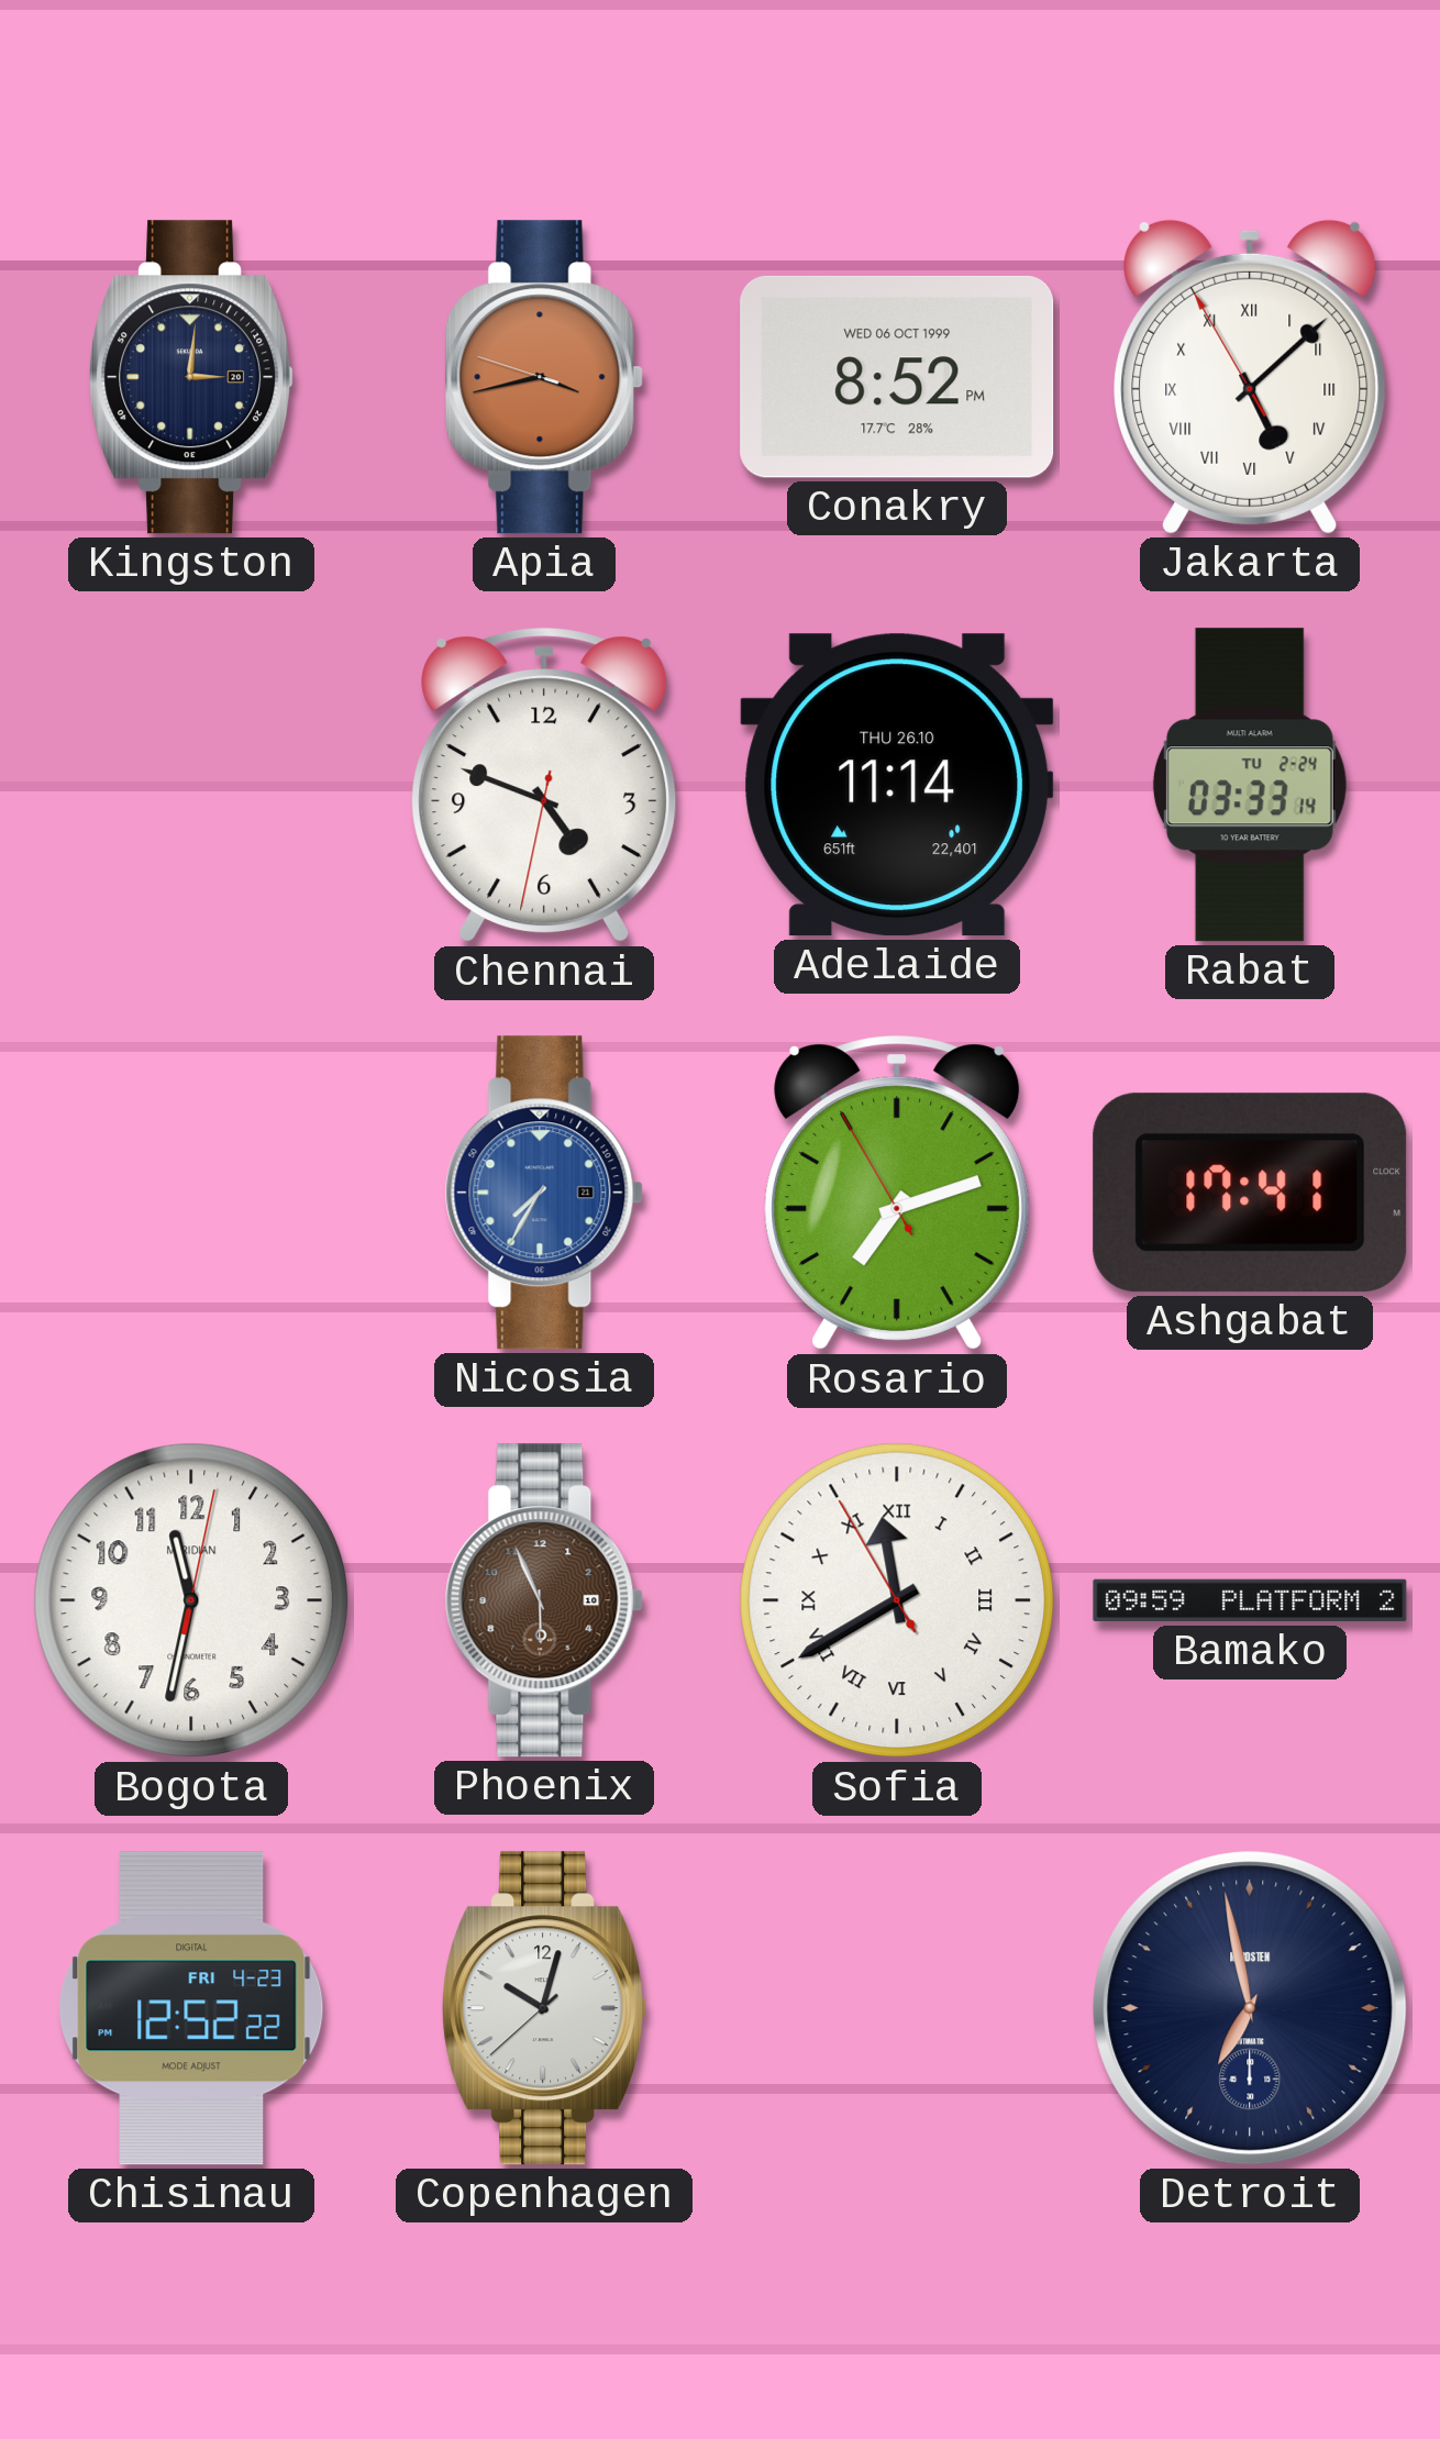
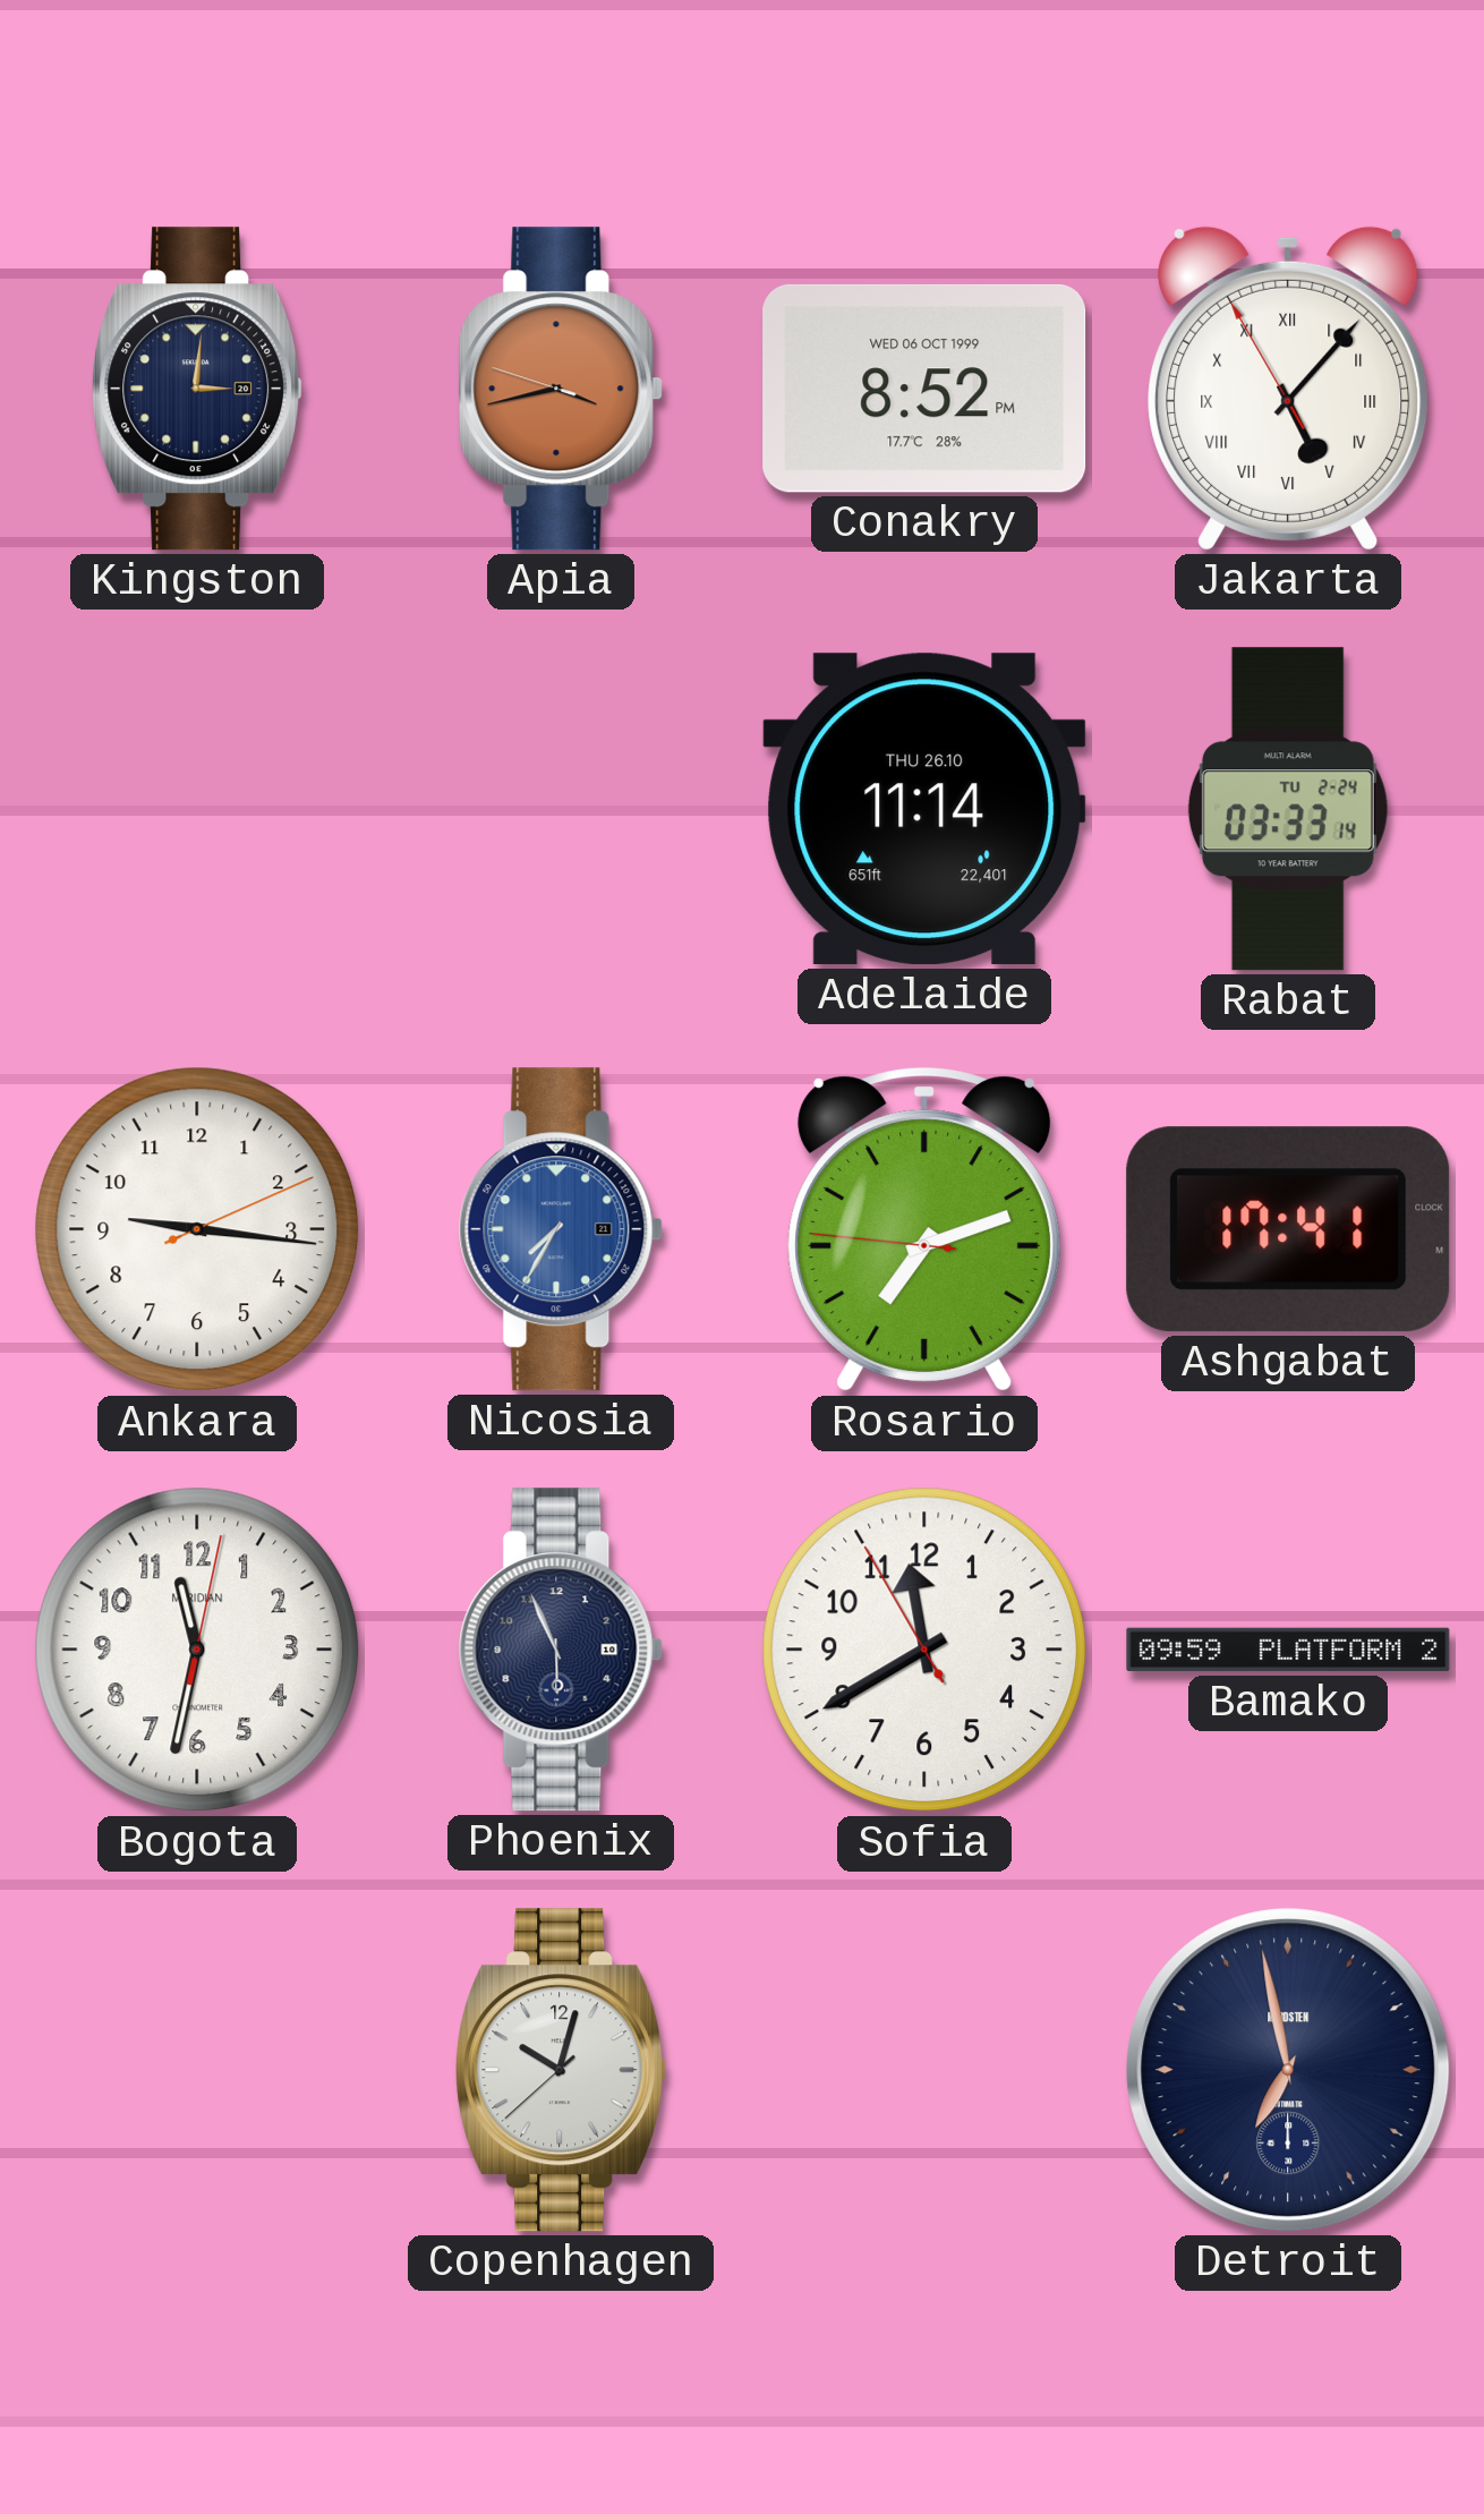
Jakarta: 5:07 -> 5:06
Chennai: 4:48 -> none
Ankara: none -> 9:16
Rosario: 7:11:55 -> 7:11:46
Phoenix dial: brown -> navy
Sofia numerals: Roman -> Arabic
Chisinau: 12:52 -> none
